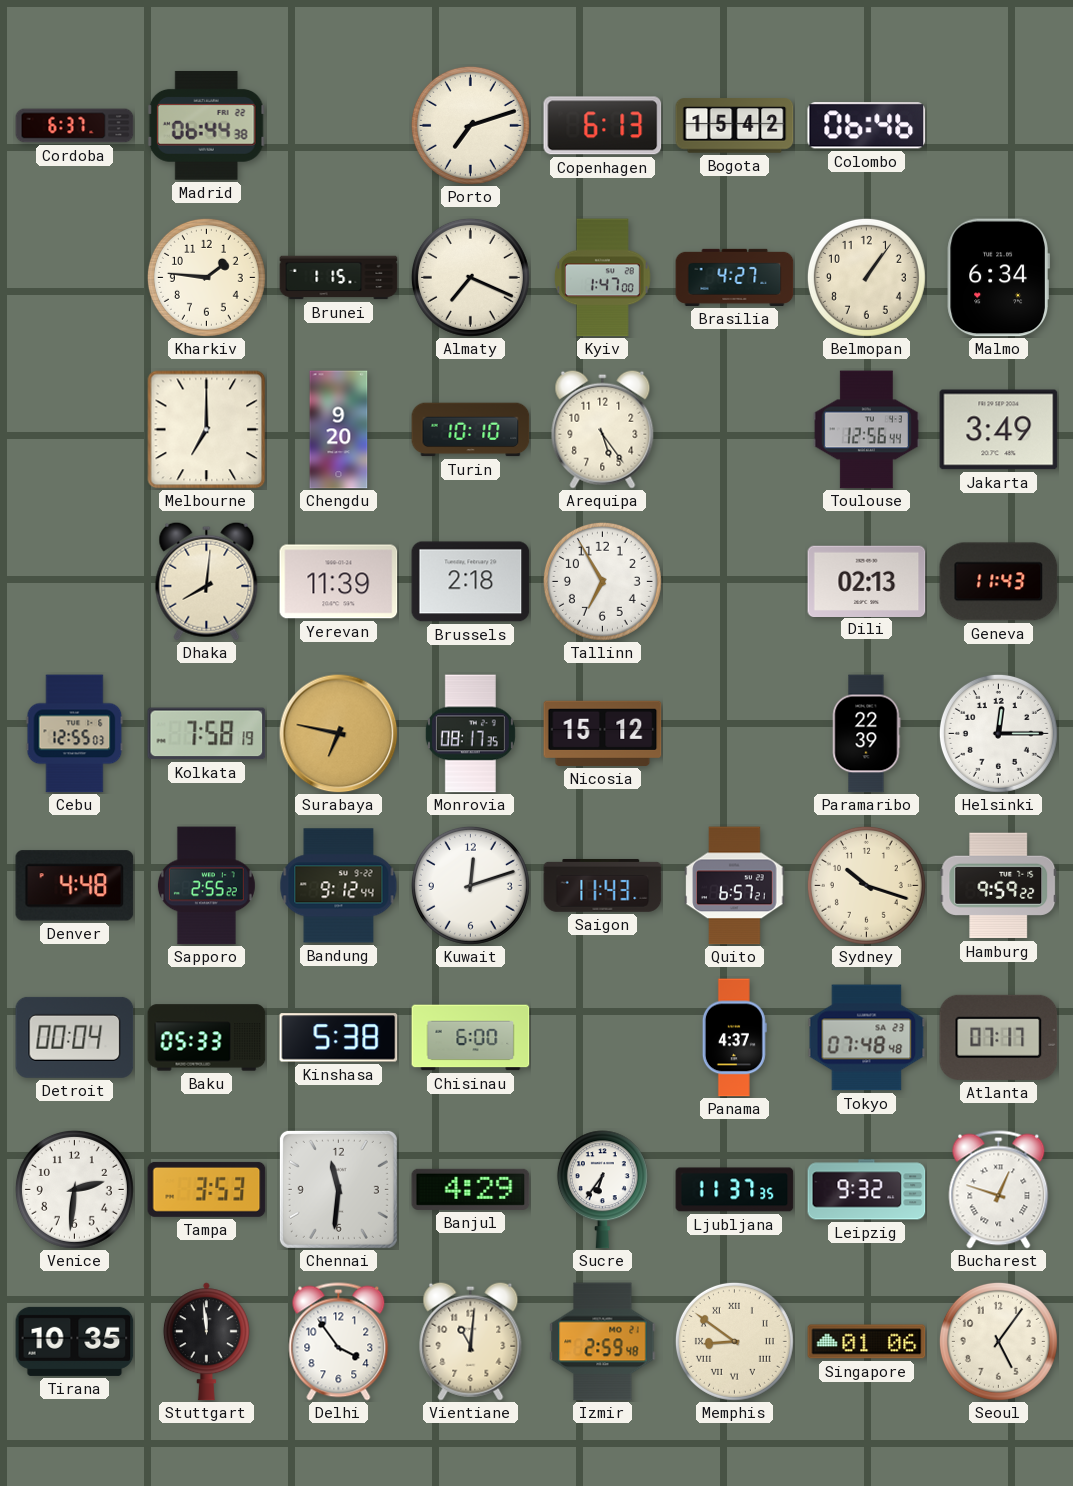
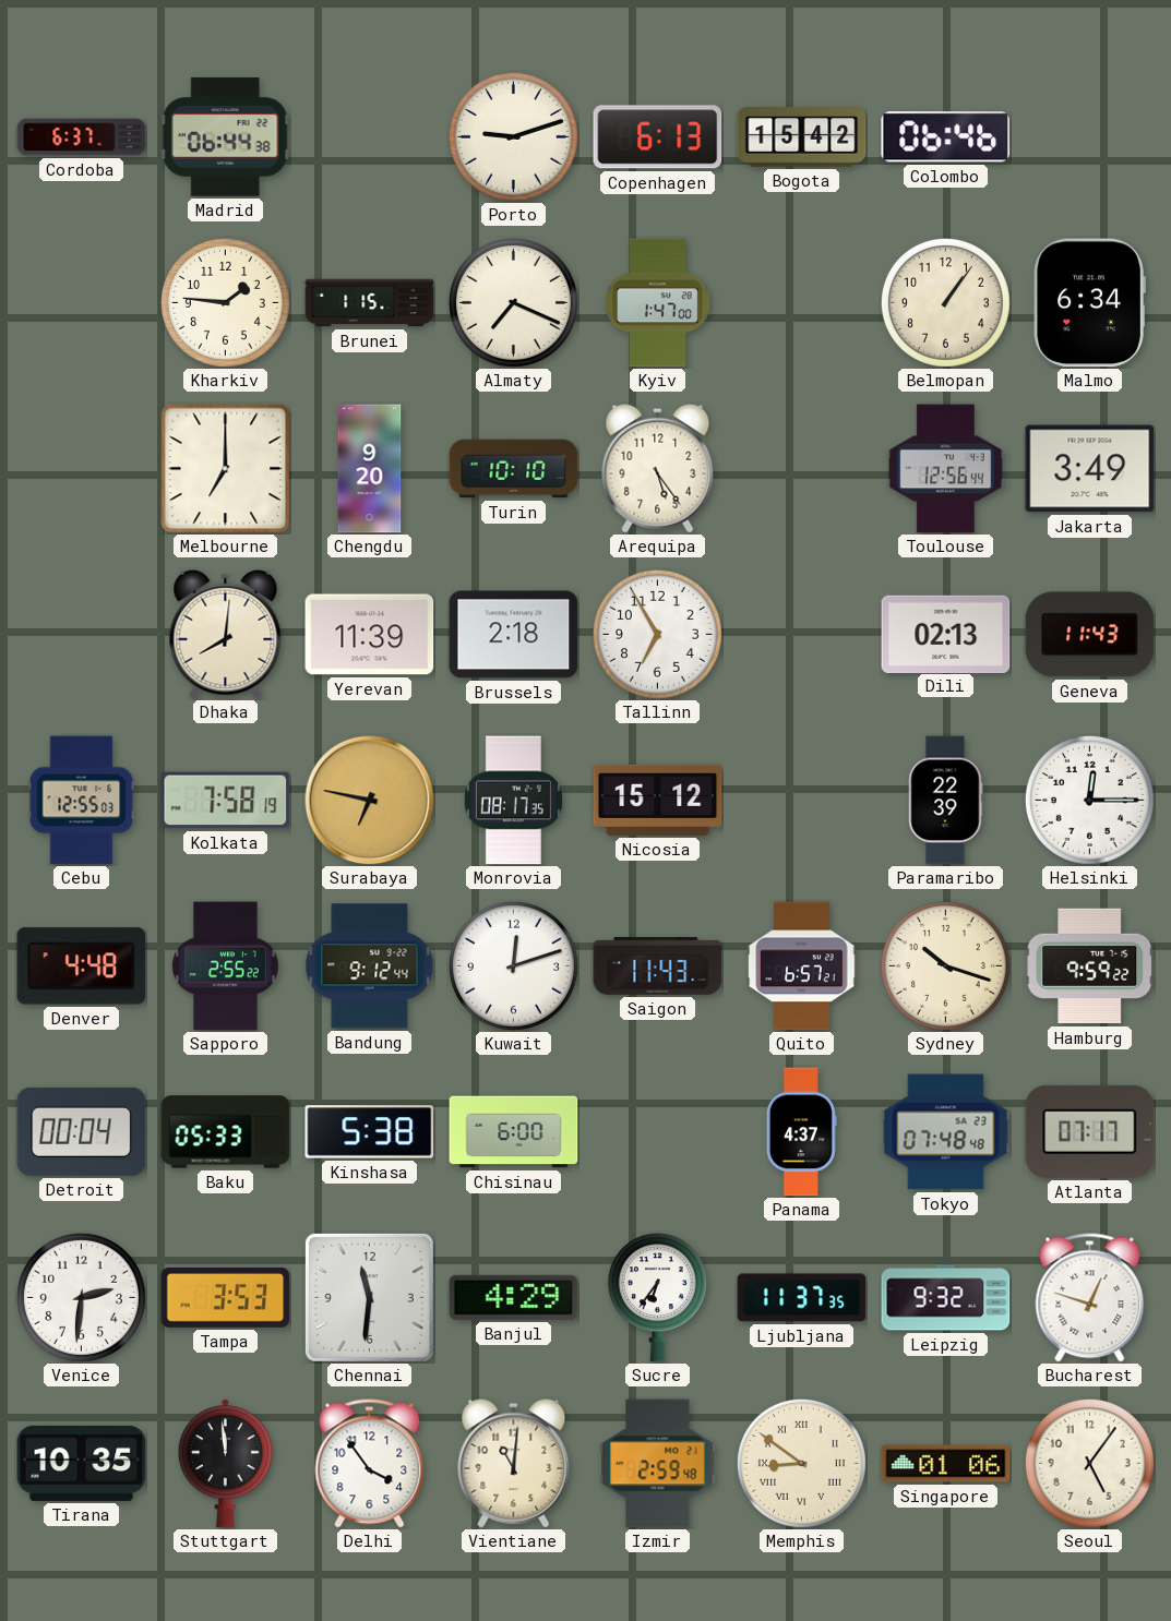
Porto: 7:12 -> 9:12
Brasilia: 4:27 -> none
